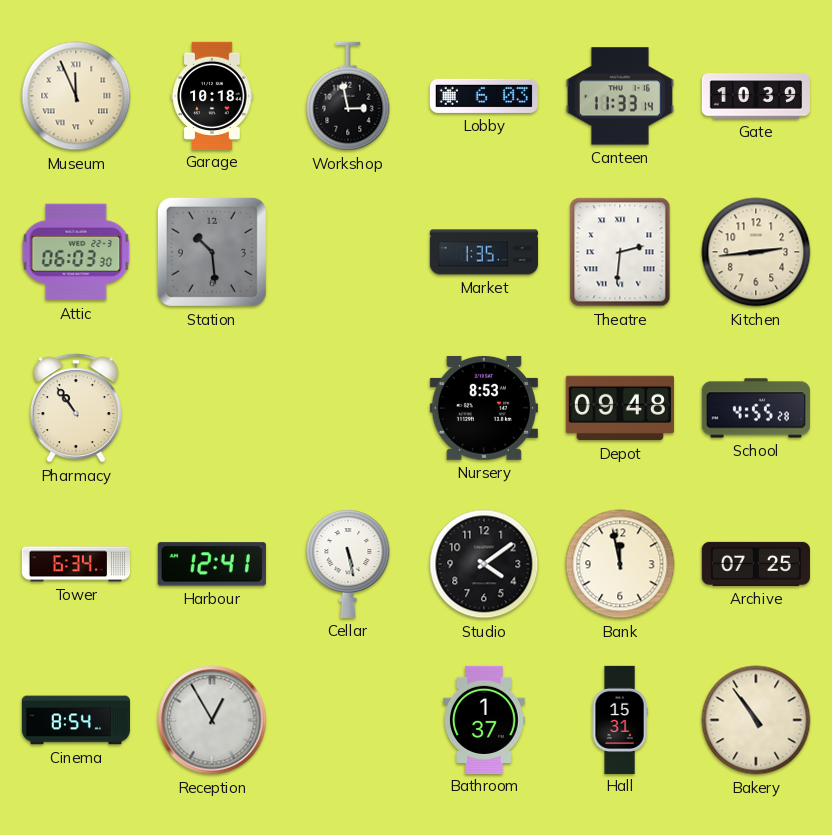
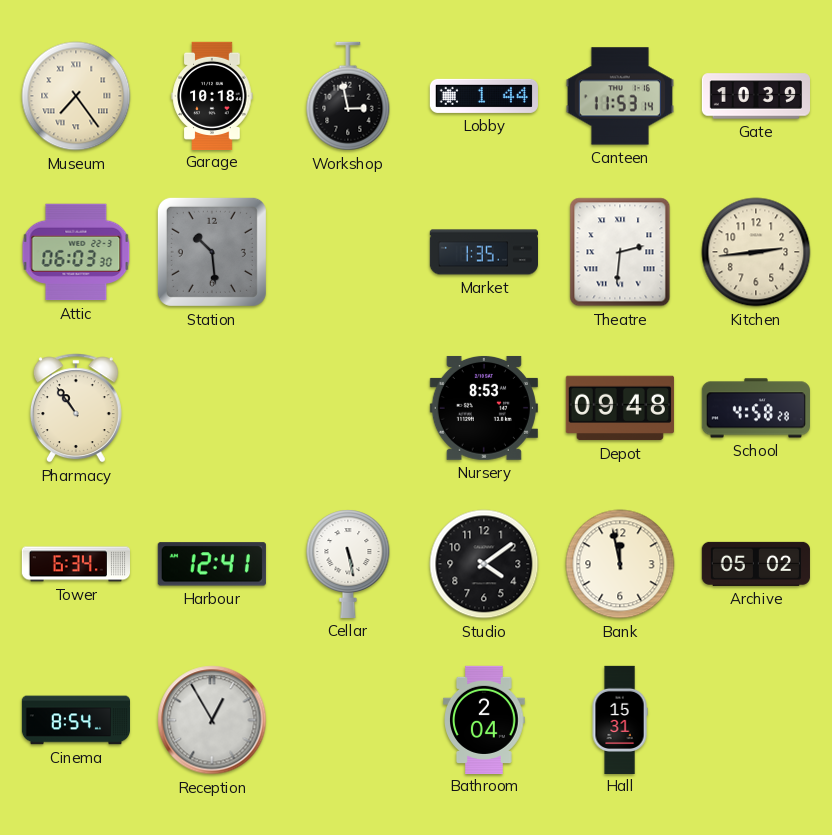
Museum: 11:56 -> 7:24
Lobby: 6:03 -> 1:44
Canteen: 11:33 -> 11:53
School: 4:55 -> 4:58
Archive: 07:25 -> 05:02
Bathroom: 1:37 -> 2:04
Bakery: 10:54 -> none
